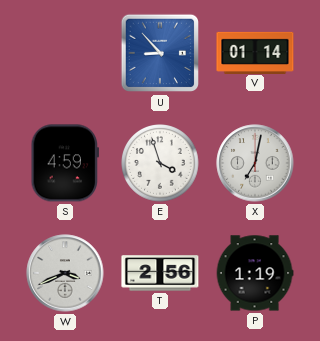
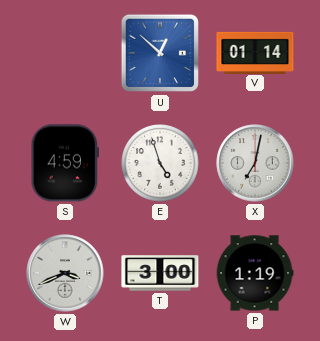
U: 8:53 -> 12:52
E: 3:57 -> 4:57
T: 2:56 -> 3:00
